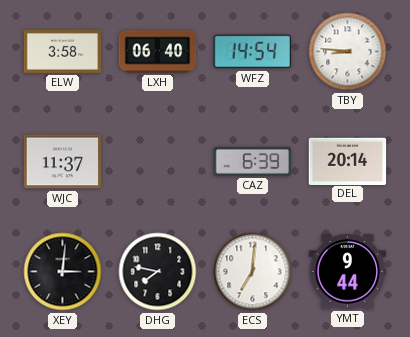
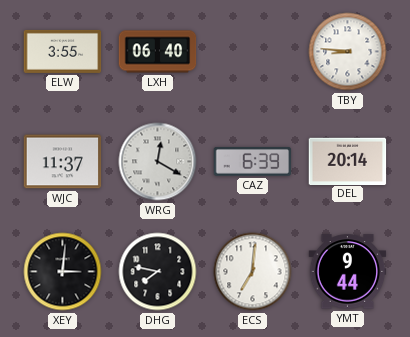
ELW: 3:58 -> 3:55
WFZ: 14:54 -> none
WRG: none -> 12:20
